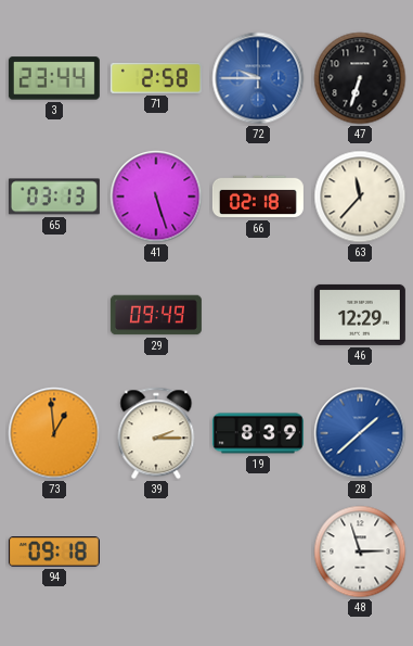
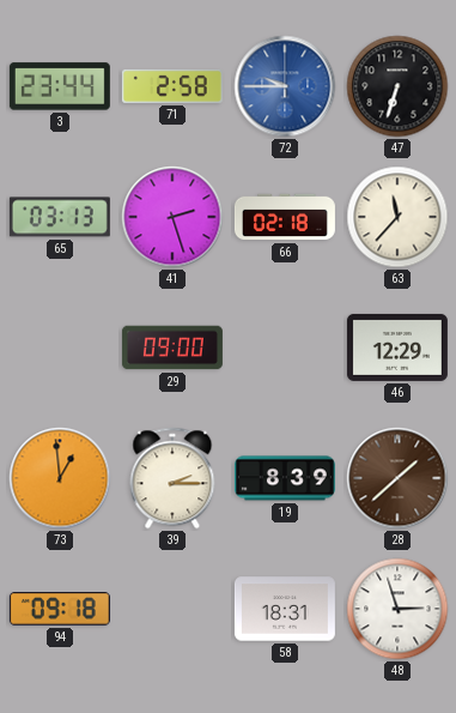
41: 5:27 -> 2:27
29: 09:49 -> 09:00
28 dial: blue -> brown
58: none -> 18:31
